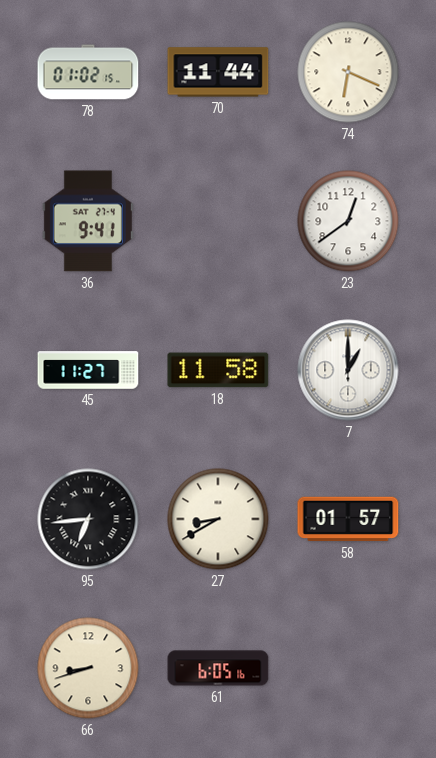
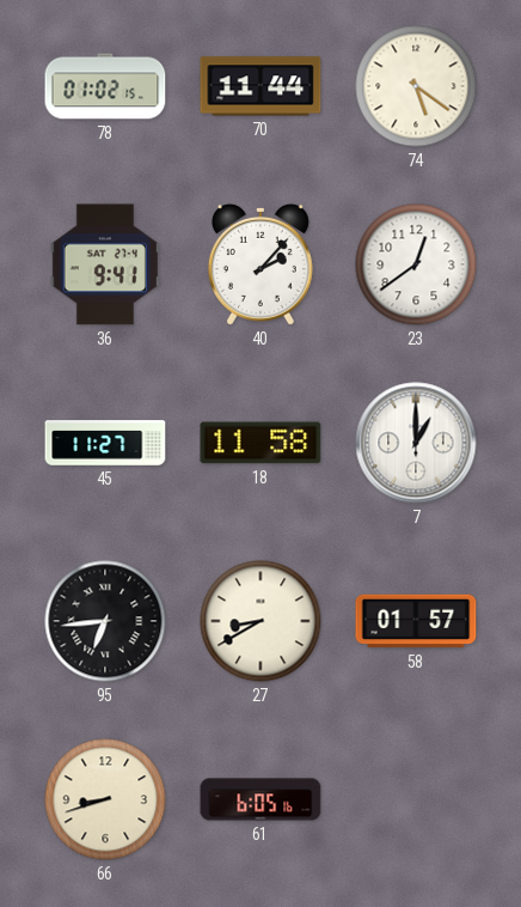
74: 6:19 -> 5:21
40: none -> 2:07
